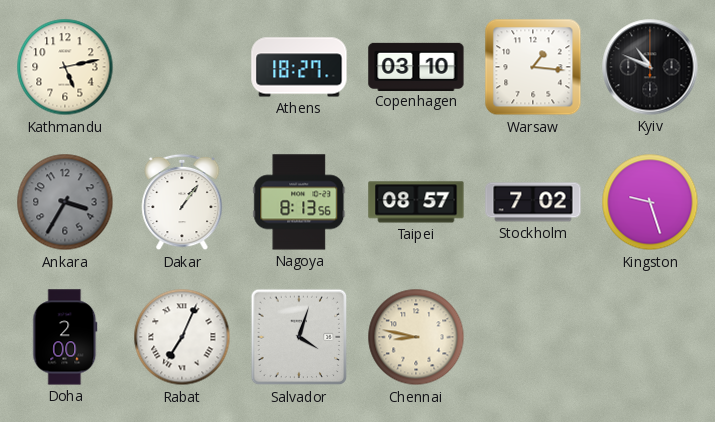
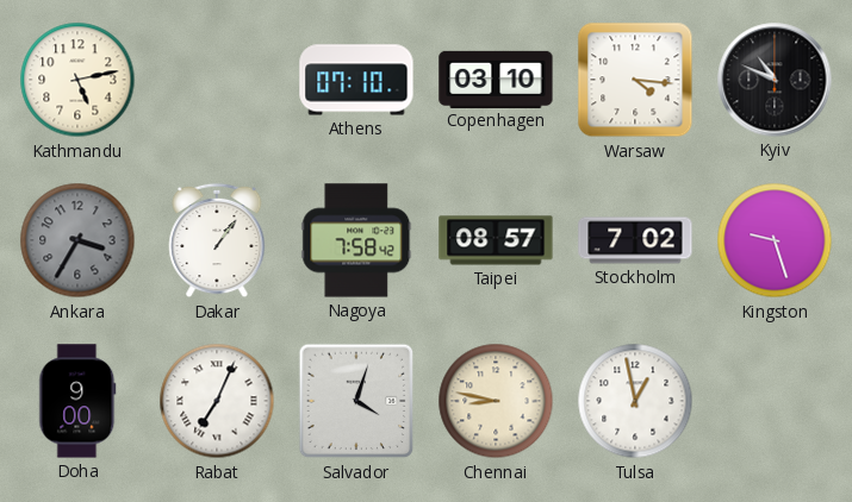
Athens: 18:27 -> 07:10
Warsaw: 1:16 -> 4:16
Nagoya: 8:13 -> 7:58
Doha: 2:00 -> 9:00
Tulsa: none -> 12:58
